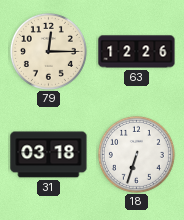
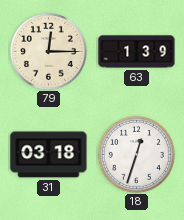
63: 12:26 -> 1:39
18: 6:33 -> 12:33
